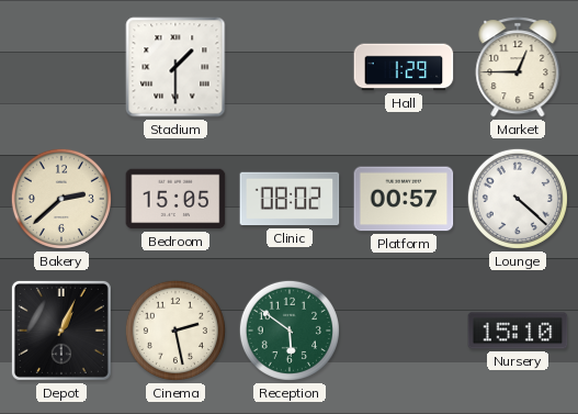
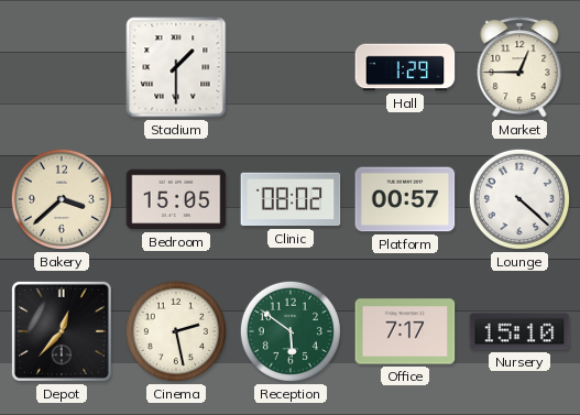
Bakery: 2:38 -> 3:38
Depot: 1:04 -> 12:37
Office: none -> 7:17
